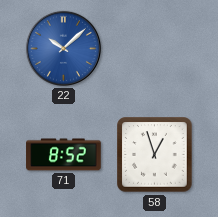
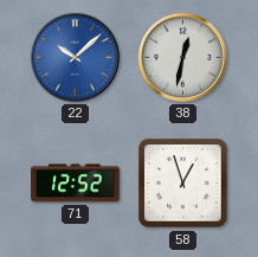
38: none -> 12:32
71: 8:52 -> 12:52
